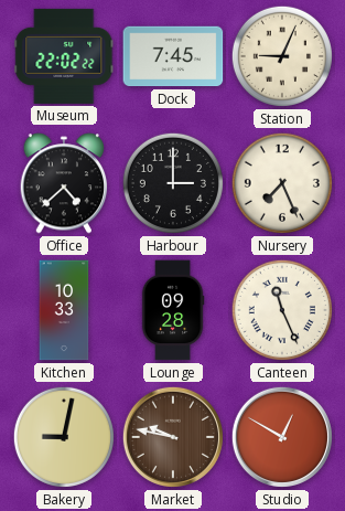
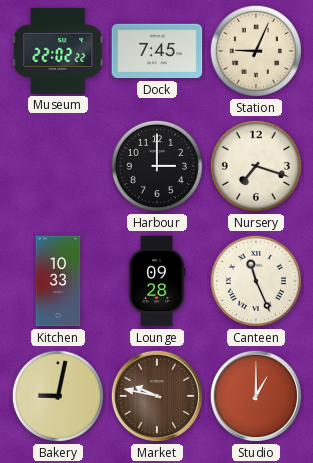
Office: 4:38 -> none
Nursery: 7:26 -> 7:18
Studio: 12:50 -> 1:00
